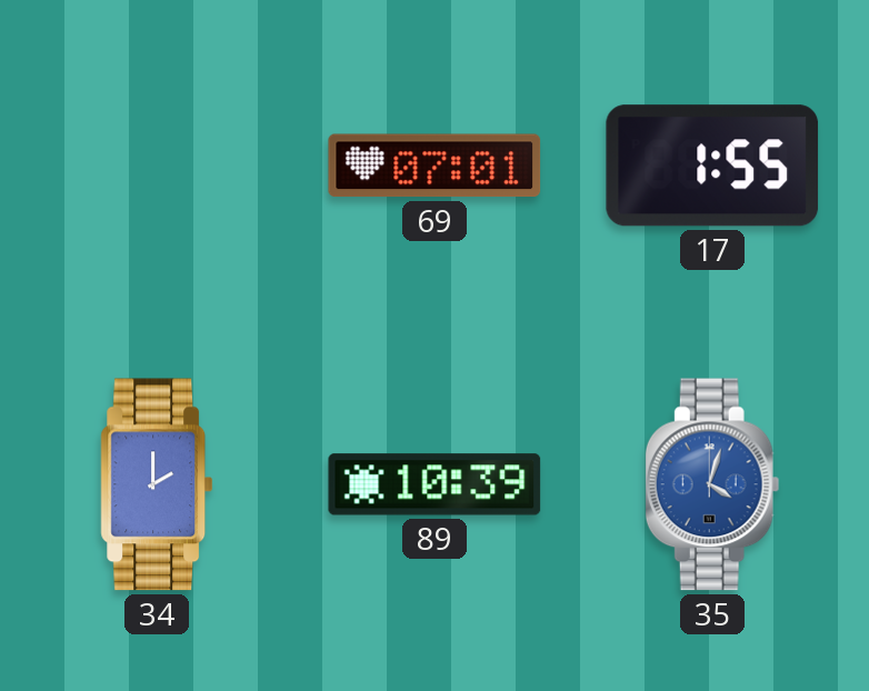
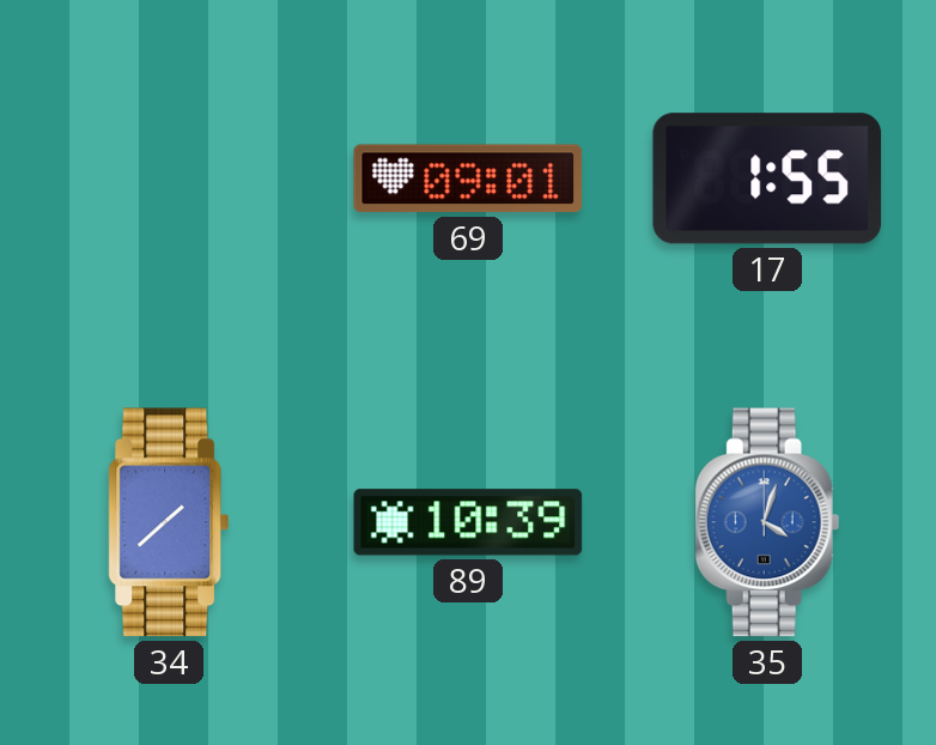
69: 07:01 -> 09:01
34: 2:00 -> 1:38
